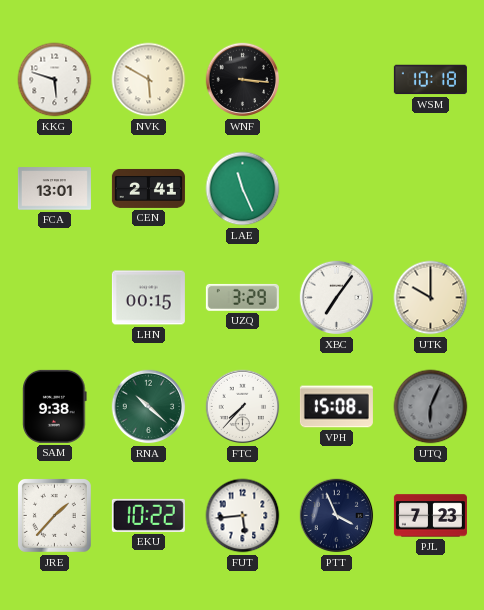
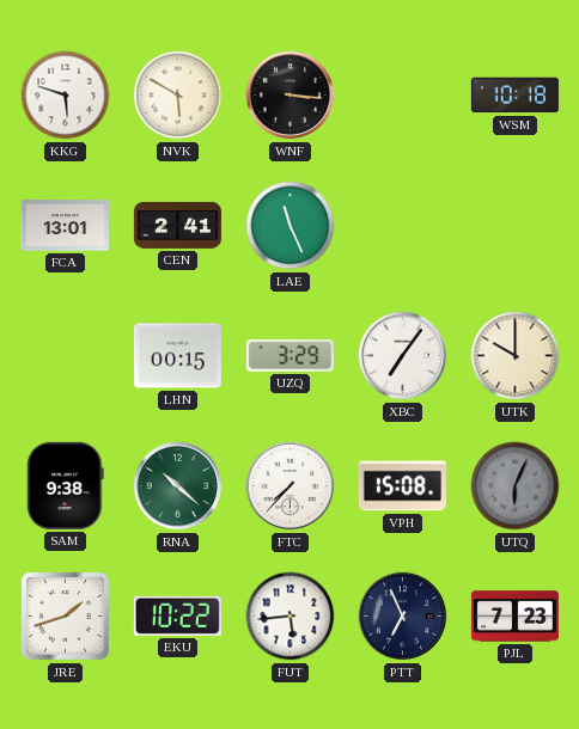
JRE: 1:37 -> 1:42
PTT: 3:56 -> 6:56
